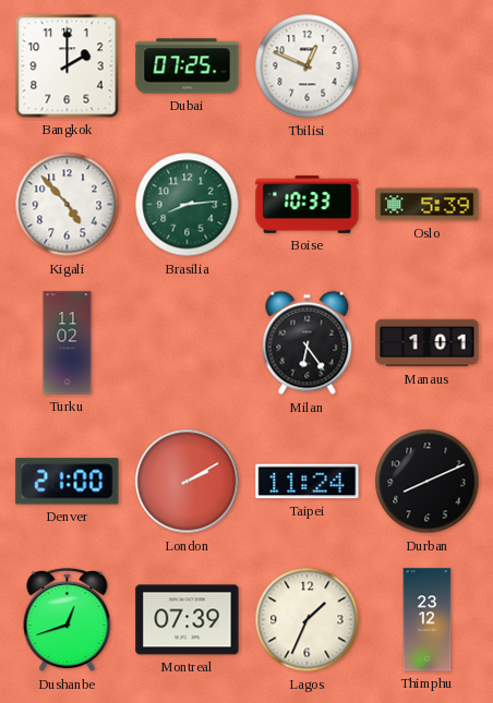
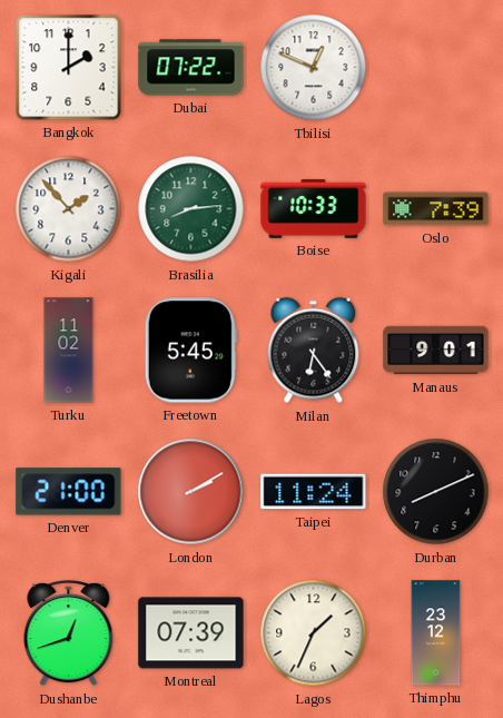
Dubai: 07:25 -> 07:22
Kigali: 4:53 -> 1:53
Oslo: 5:39 -> 7:39
Freetown: none -> 5:45
Manaus: 1:01 -> 9:01
